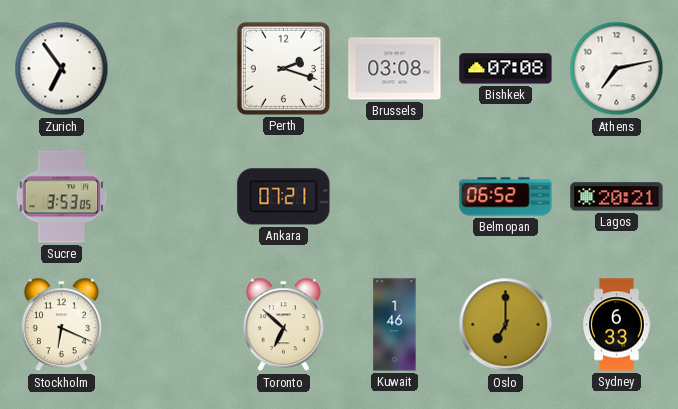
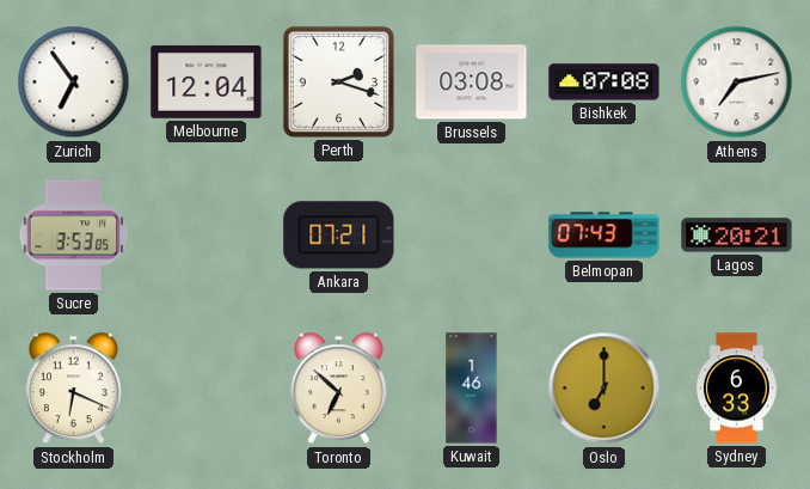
Melbourne: none -> 12:04
Belmopan: 06:52 -> 07:43
